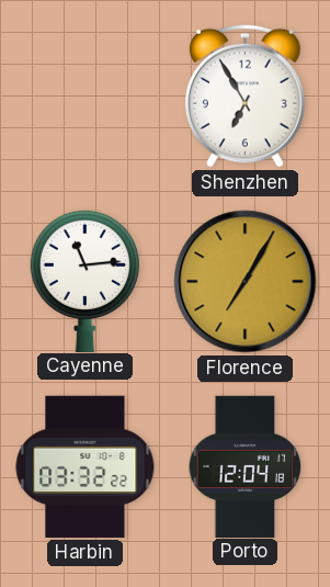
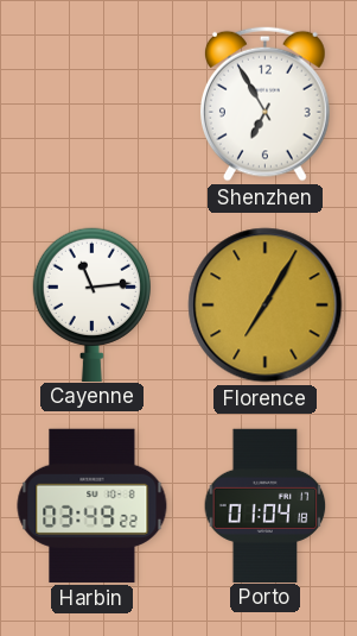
Harbin: 03:32 -> 03:49
Porto: 12:04 -> 01:04
